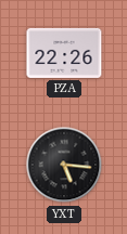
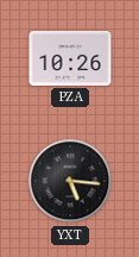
PZA: 22:26 -> 10:26
